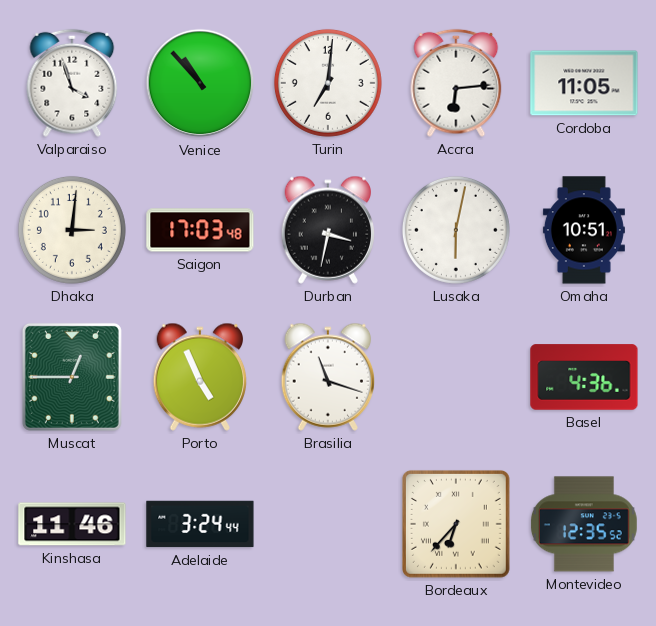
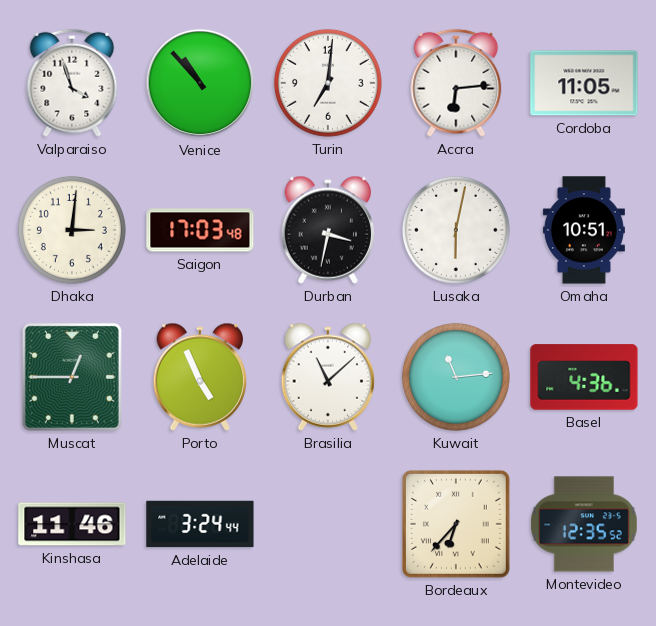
Brasilia: 11:18 -> 11:08
Kuwait: none -> 11:14
